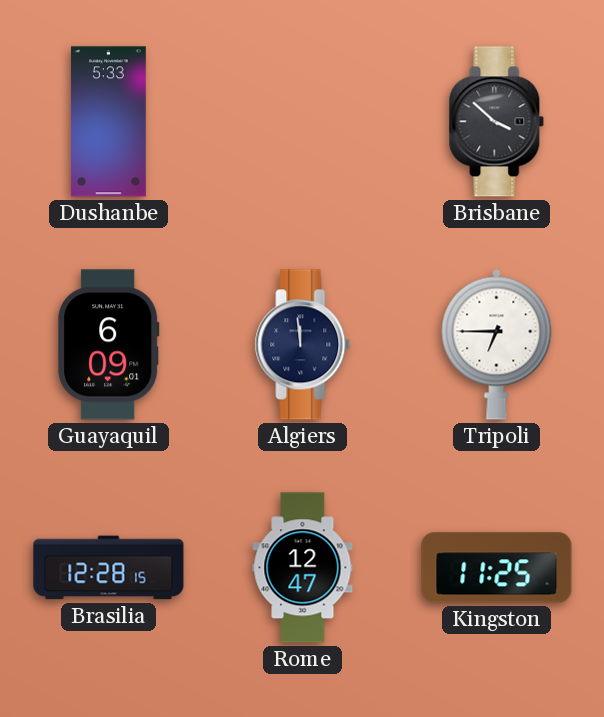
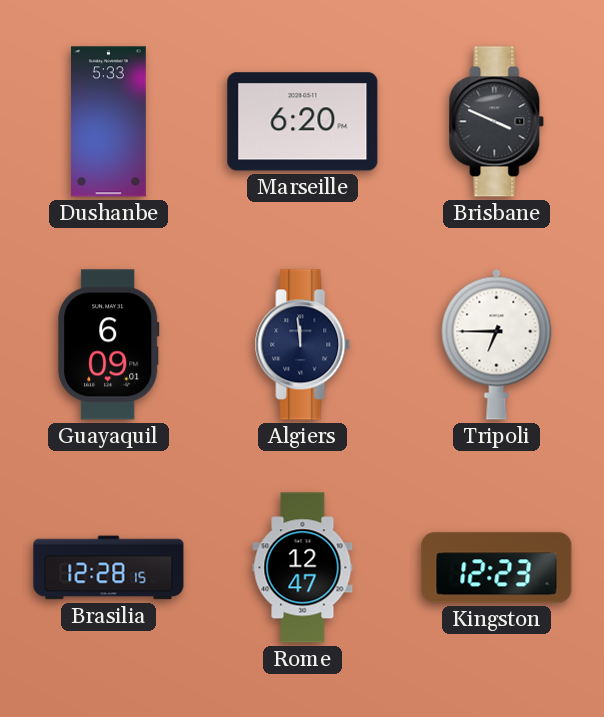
Marseille: none -> 6:20
Brisbane: 3:52 -> 3:49
Kingston: 11:25 -> 12:23
